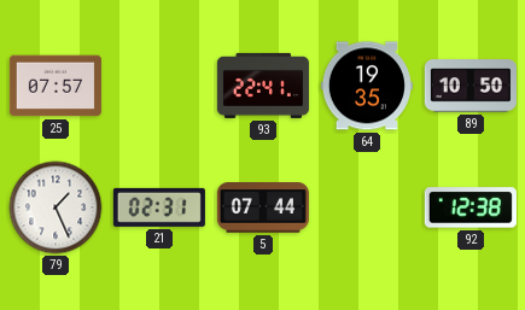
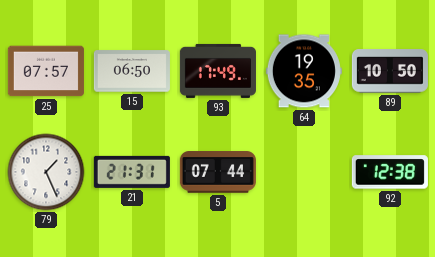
15: none -> 06:50
93: 22:41 -> 17:49
21: 02:31 -> 21:31
